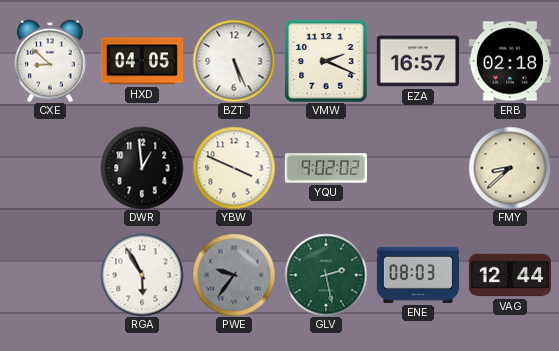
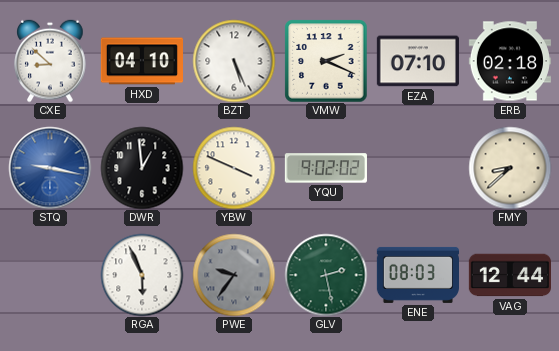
HXD: 04:05 -> 04:10
EZA: 16:57 -> 07:10
STQ: none -> 9:17
RGA: 5:55 -> 5:56
